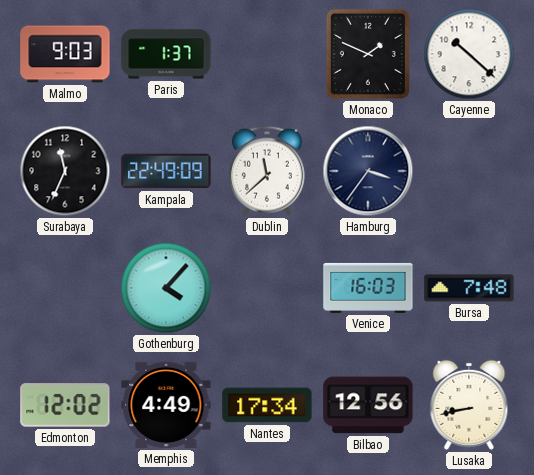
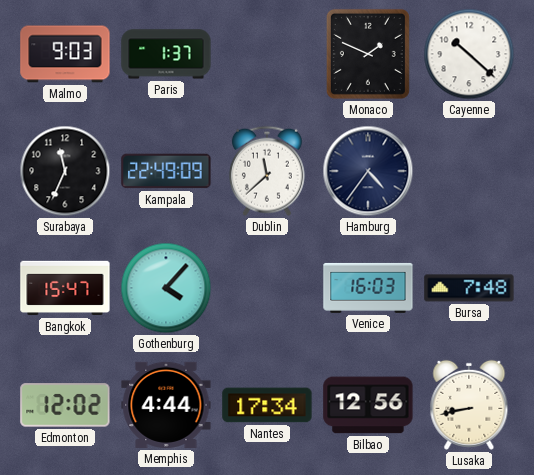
Hamburg: 3:36 -> 4:36
Bangkok: none -> 15:47
Memphis: 4:49 -> 4:44
